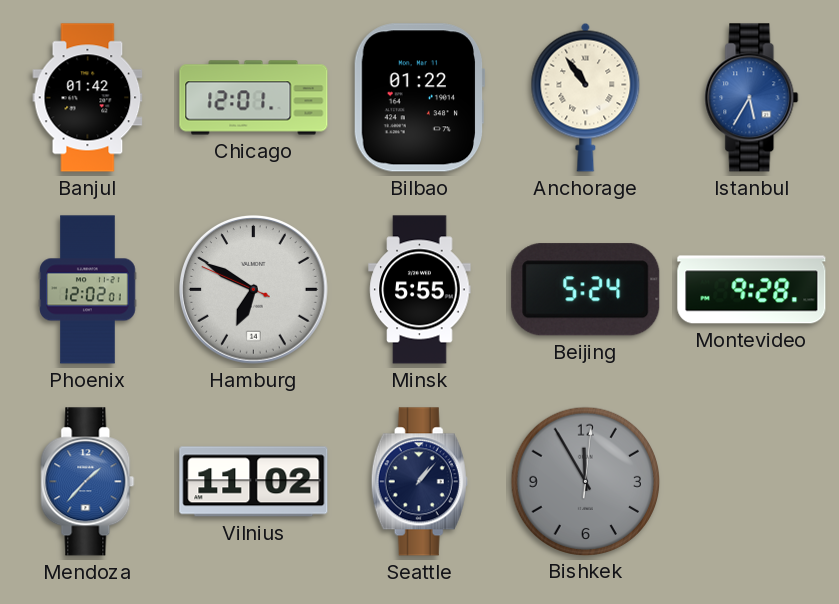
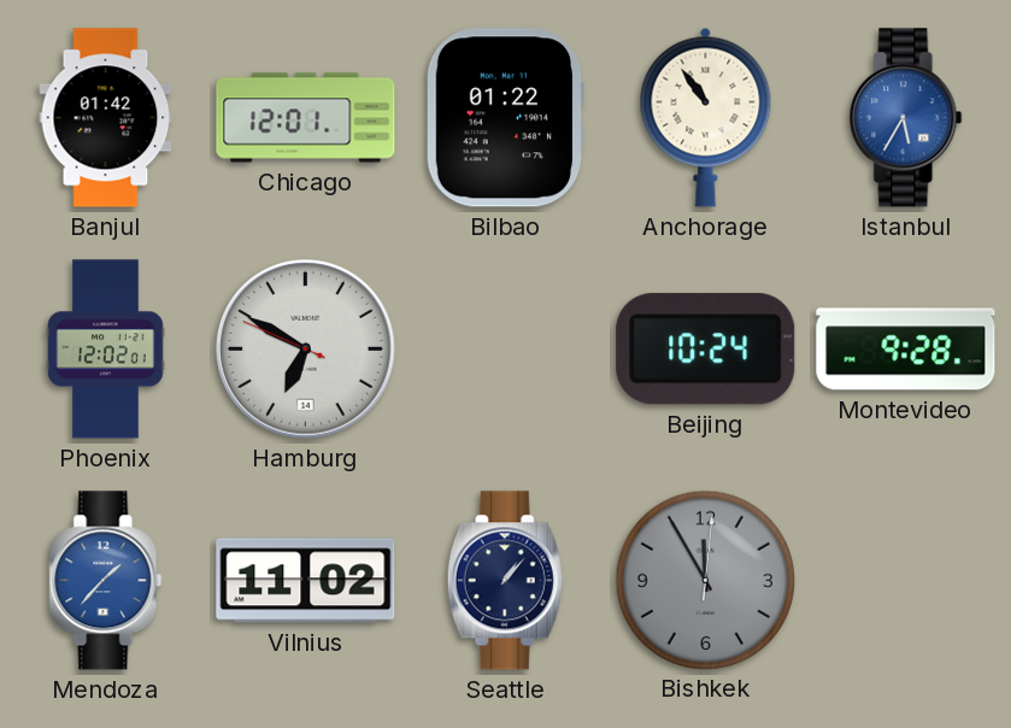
Minsk: 5:55 -> none
Beijing: 5:24 -> 10:24
